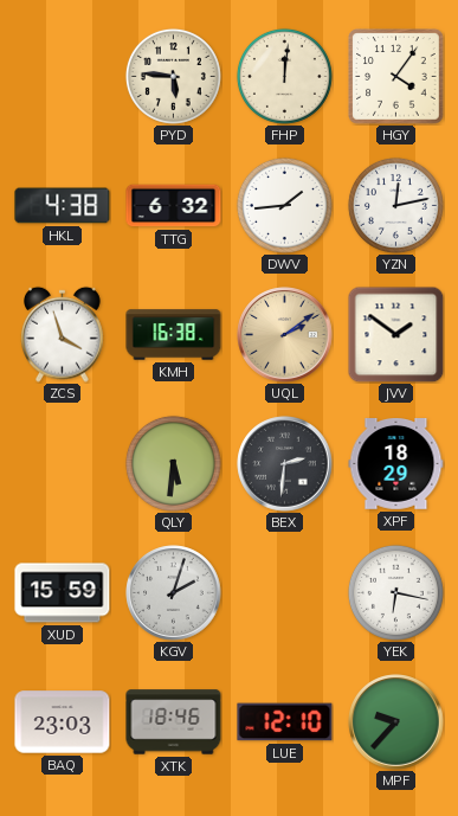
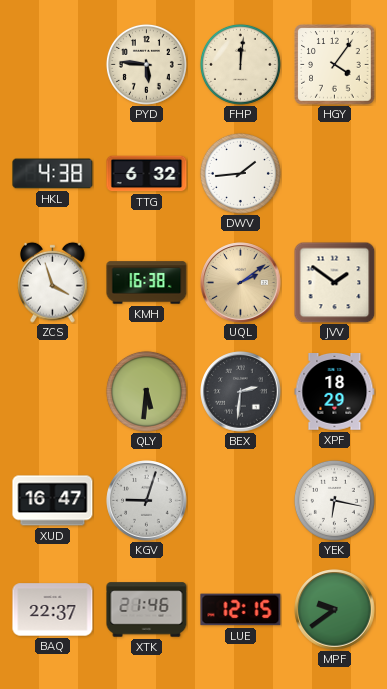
YZN: 12:13 -> none
XUD: 15:59 -> 16:47
KGV: 2:03 -> 9:03
BAQ: 23:03 -> 22:37
XTK: 18:46 -> 21:46
LUE: 12:10 -> 12:15
MPF: 9:37 -> 9:39
